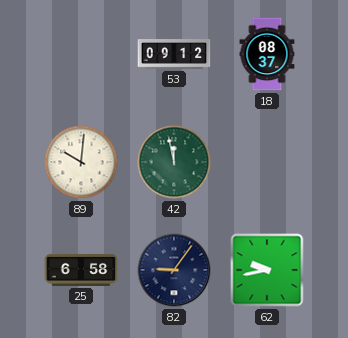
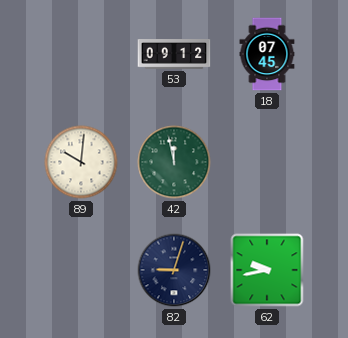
18: 08:37 -> 07:45
25: 6:58 -> none
82: 9:06 -> 9:03
